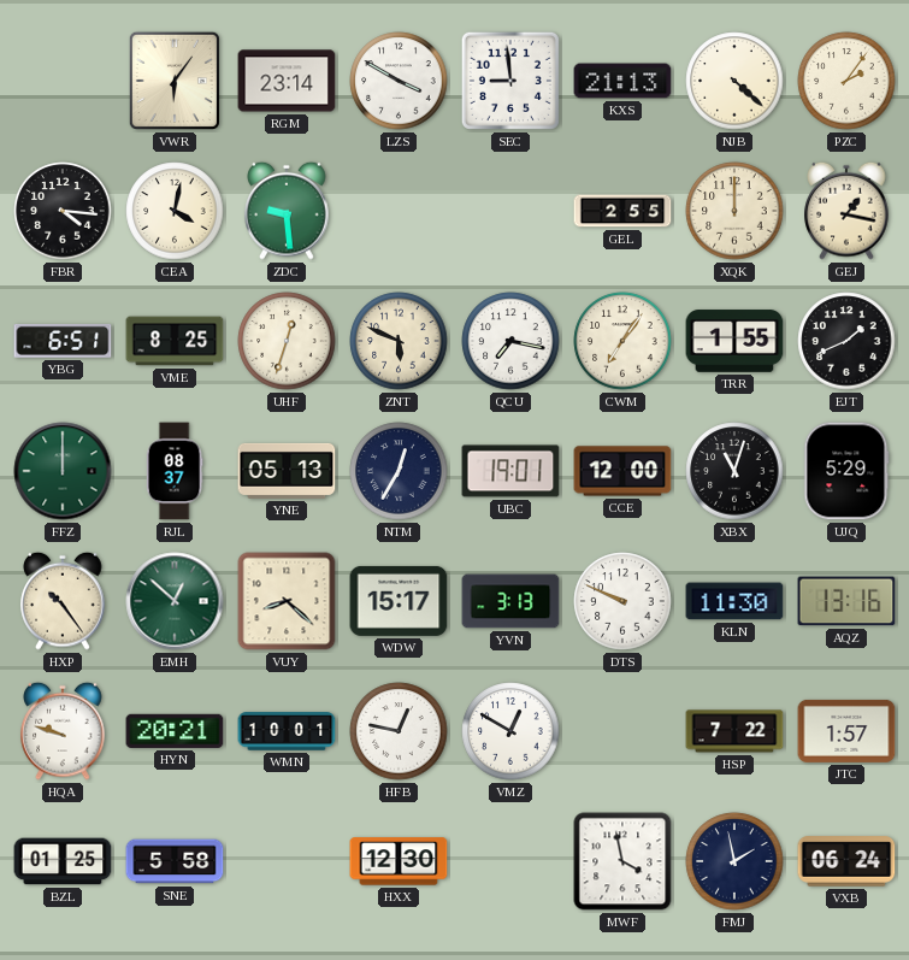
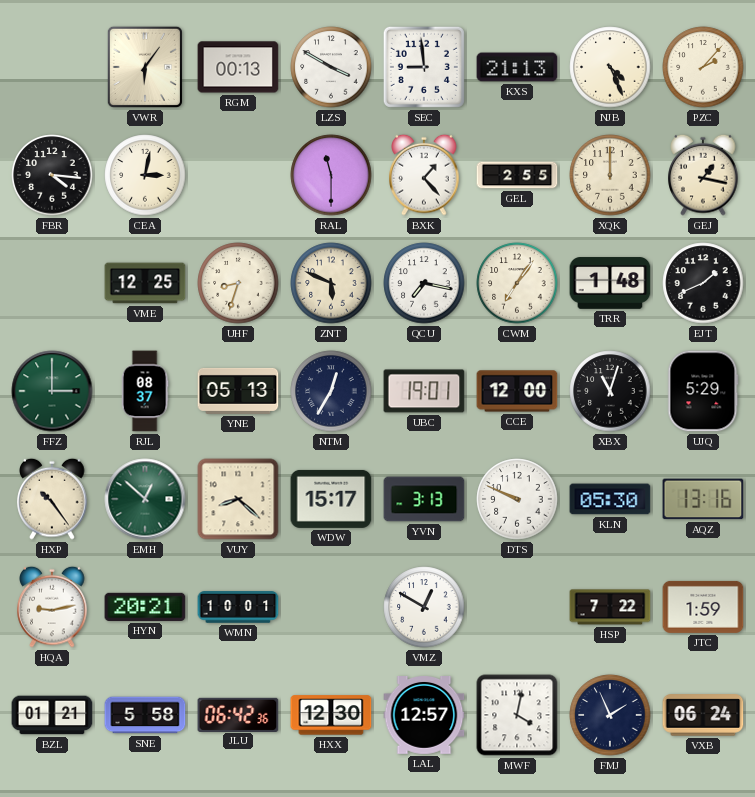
RGM: 23:14 -> 00:13
NJB: 4:22 -> 4:26
PZC: 2:06 -> 2:07
CEA: 4:02 -> 3:02
ZDC: 9:29 -> none
RAL: none -> 11:30
BXK: none -> 1:23
YBG: 6:51 -> none
VME: 8:25 -> 12:25
UHF: 12:33 -> 8:33
TRR: 1:55 -> 1:48
FFZ: 12:00 -> 3:00
KLN: 11:30 -> 05:30
HQA: 9:48 -> 9:13
HFB: 12:47 -> none
JTC: 1:57 -> 1:59
BZL: 01:25 -> 01:21
JLU: none -> 06:42
LAL: none -> 12:57
MWF: 3:58 -> 4:02
FMJ: 1:58 -> 1:56
